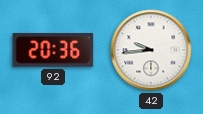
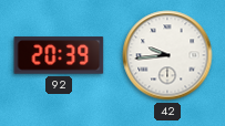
92: 20:36 -> 20:39
